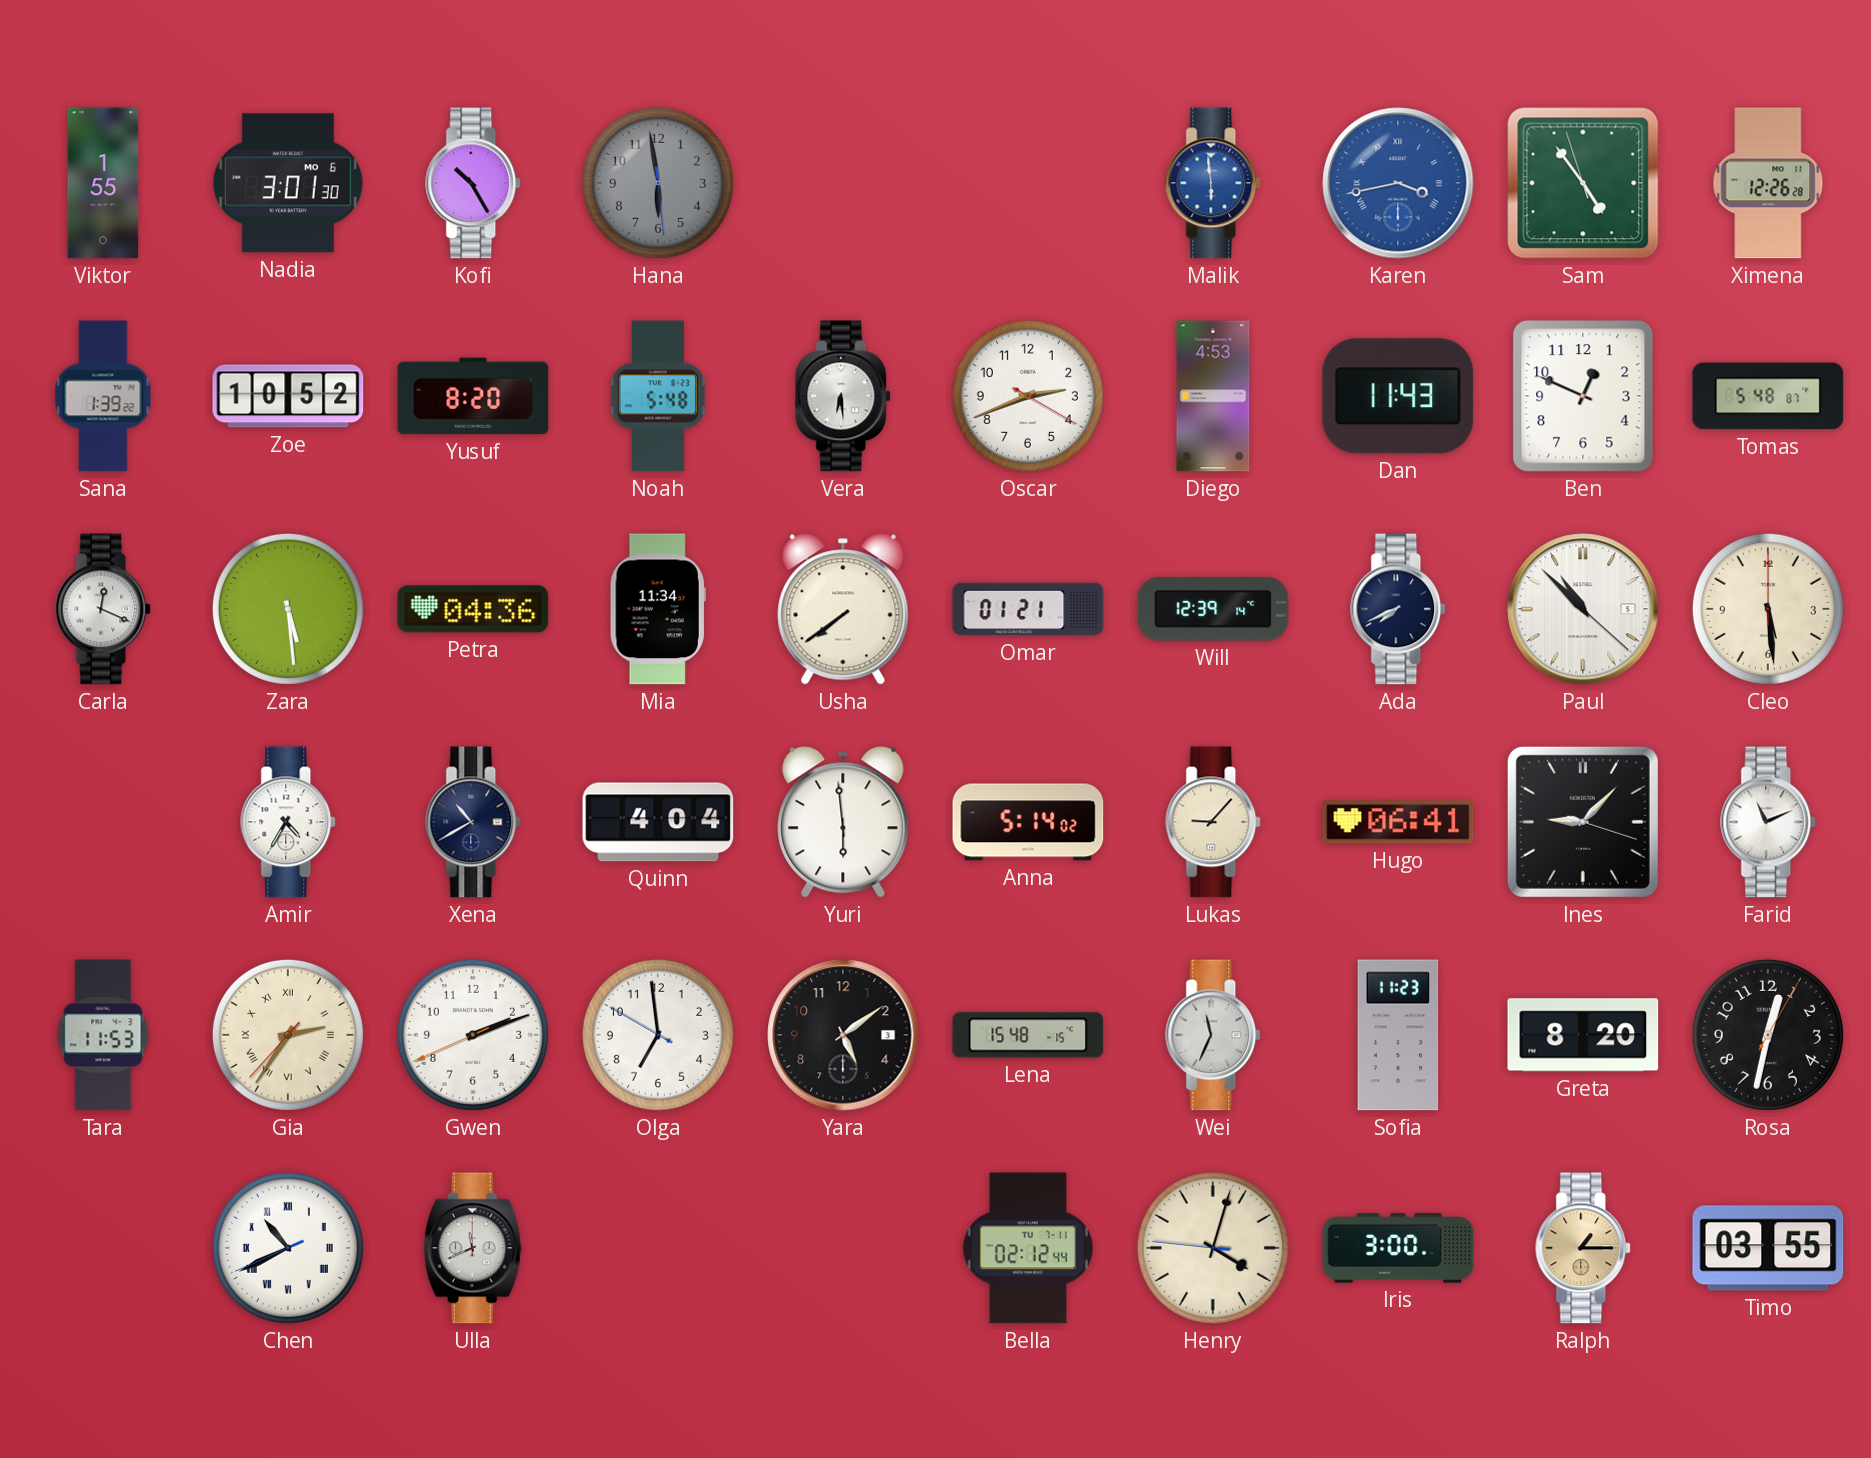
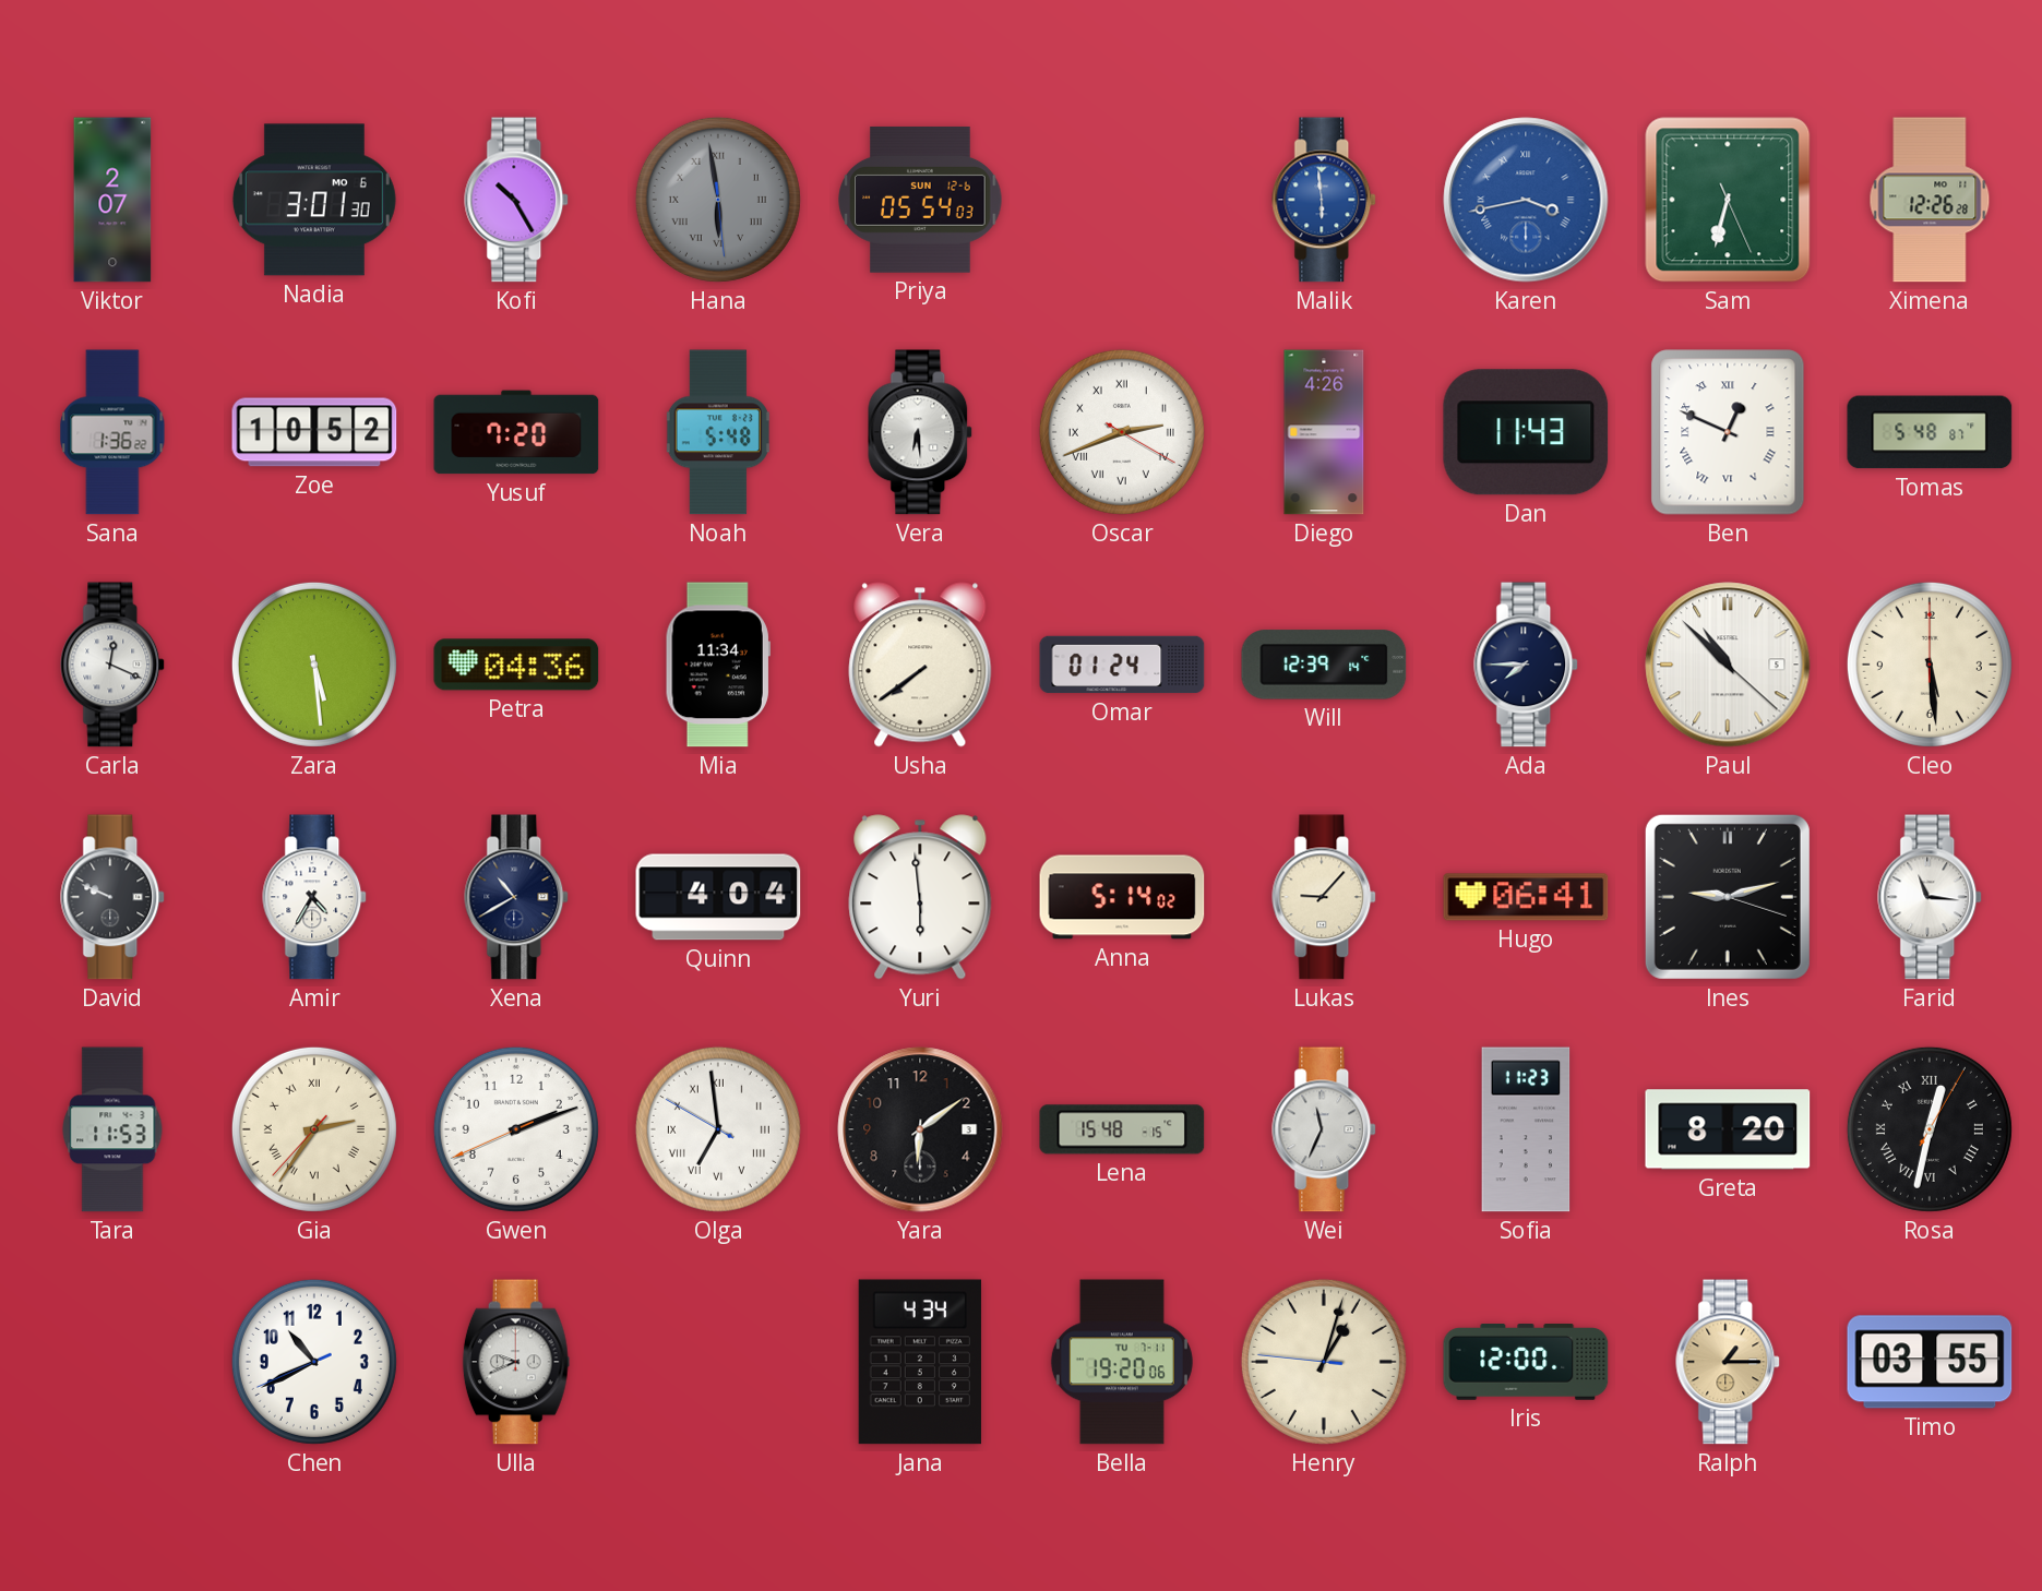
Viktor: 1:55 -> 2:07
Hana numerals: Arabic -> Roman
Priya: none -> 05:54
Sam: 4:53 -> 6:32
Sana: 1:39 -> 1:36
Yusuf: 8:20 -> 7:20
Oscar numerals: Arabic -> Roman
Diego: 4:53 -> 4:26
Ben numerals: Arabic -> Roman
Omar: 01:21 -> 01:24
Ada: 7:41 -> 7:45
David: none -> 9:49
Ines: 9:07 -> 9:12
Farid: 11:11 -> 11:16
Olga numerals: Arabic -> Roman
Yara: 5:09 -> 6:09
Rosa numerals: Arabic -> Roman
Chen numerals: Roman -> Arabic
Ulla: 11:41 -> 9:41
Jana: none -> 4:34
Bella: 02:12 -> 19:20
Henry: 4:02 -> 1:02
Iris: 3:00 -> 12:00
